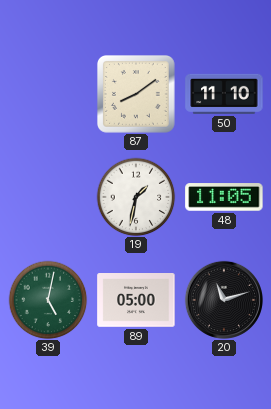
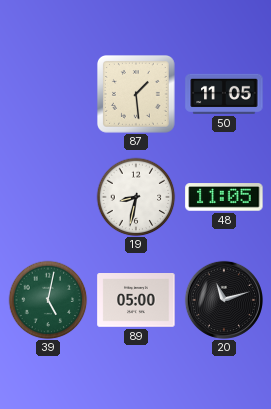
87: 8:09 -> 1:29
50: 11:10 -> 11:05
19: 1:32 -> 8:32
